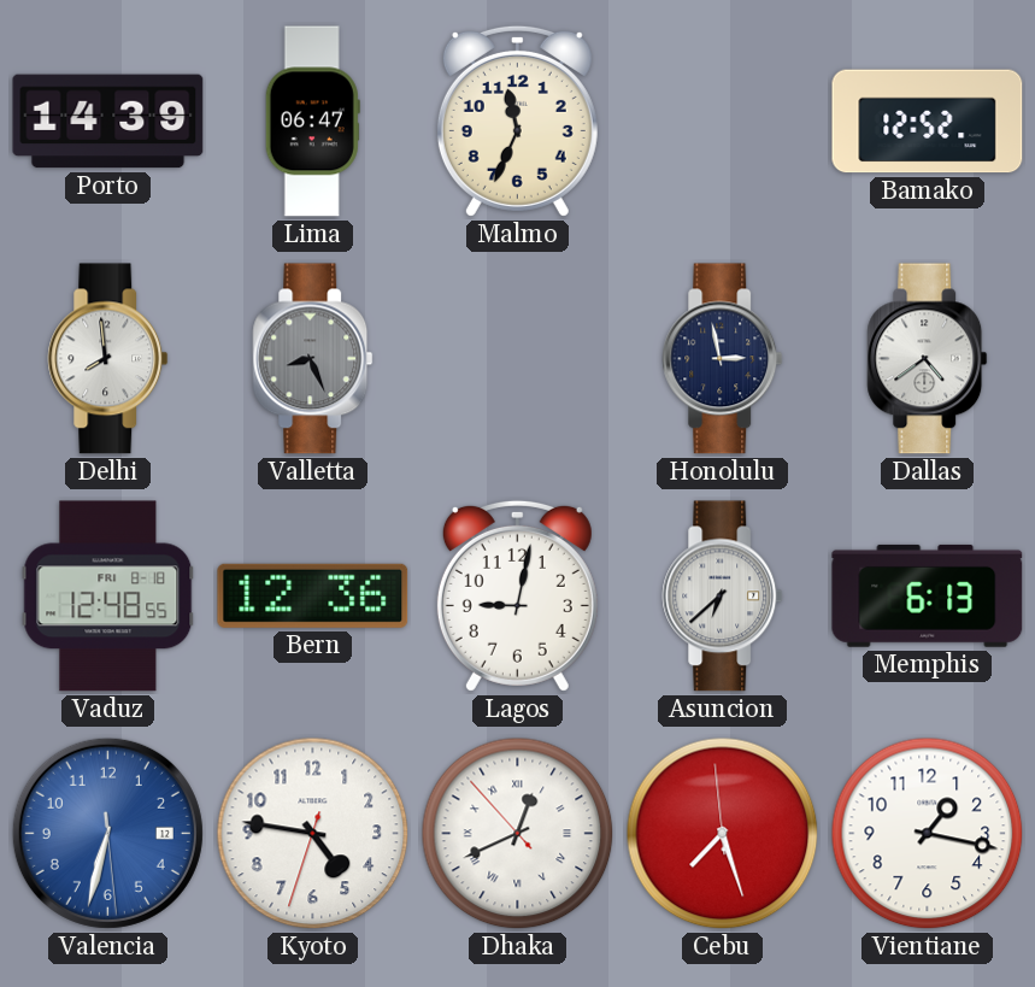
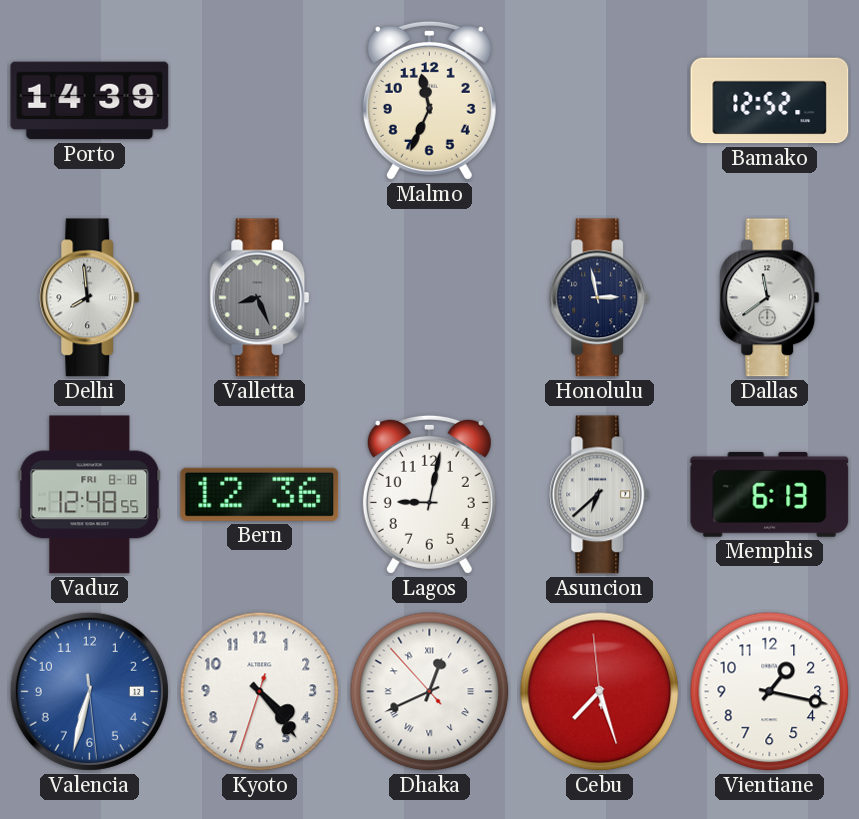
Lima: 06:47 -> none
Dallas: 4:39 -> 11:39
Kyoto: 4:46 -> 4:23
